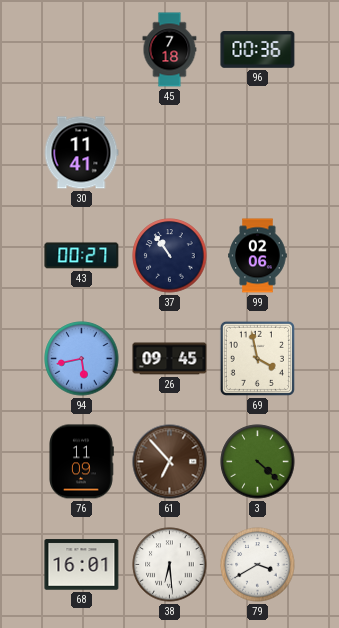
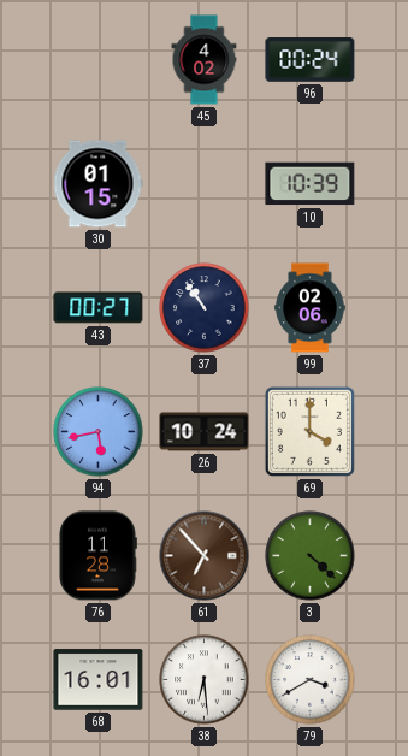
45: 7:18 -> 4:02
96: 00:36 -> 00:24
30: 11:41 -> 01:15
10: none -> 10:39
26: 09:45 -> 10:24
69: 3:58 -> 4:00
76: 11:09 -> 11:28
